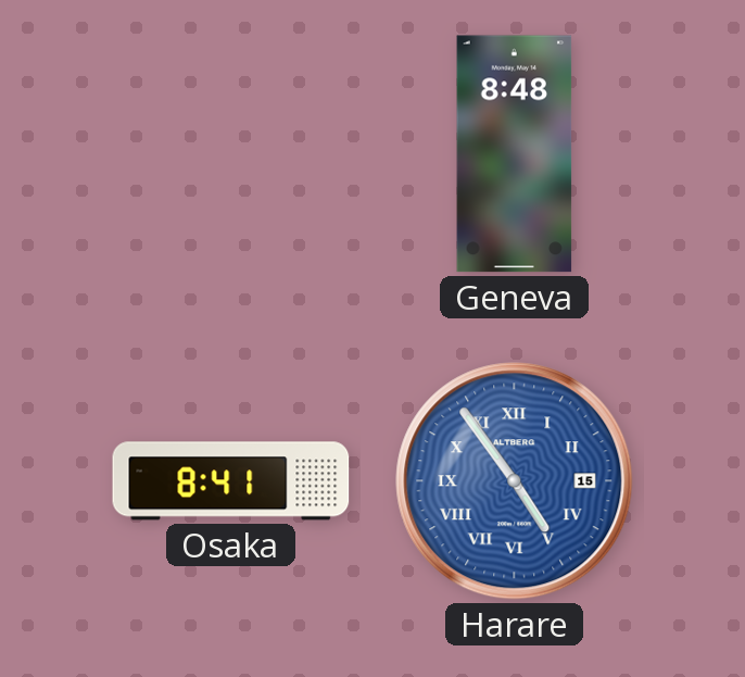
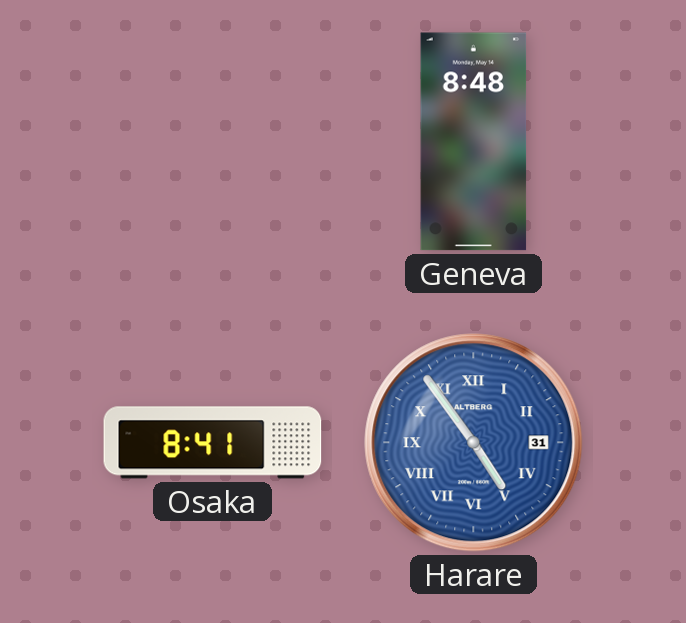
Harare date: 15 -> 31
